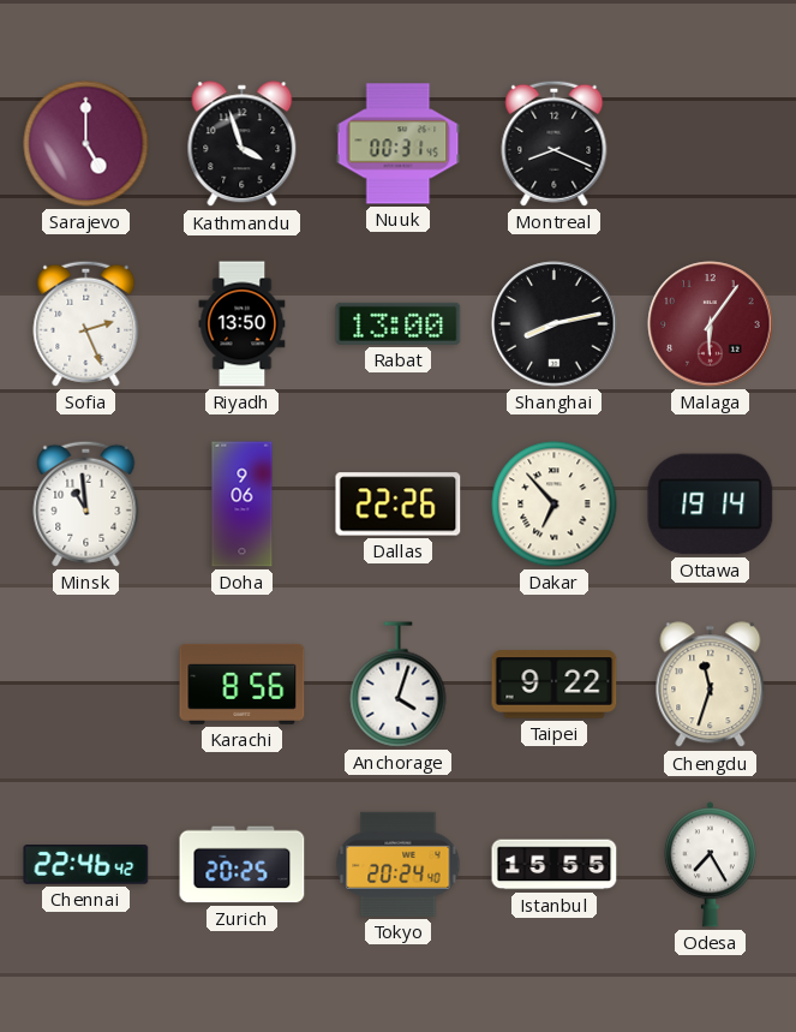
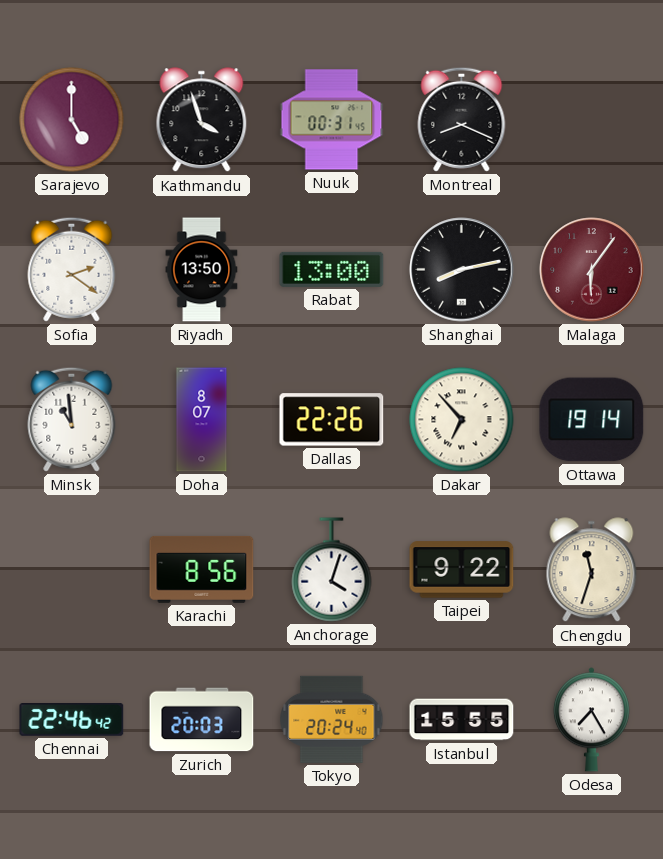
Sofia: 2:26 -> 2:21
Doha: 9:06 -> 8:07
Zurich: 20:25 -> 20:03
